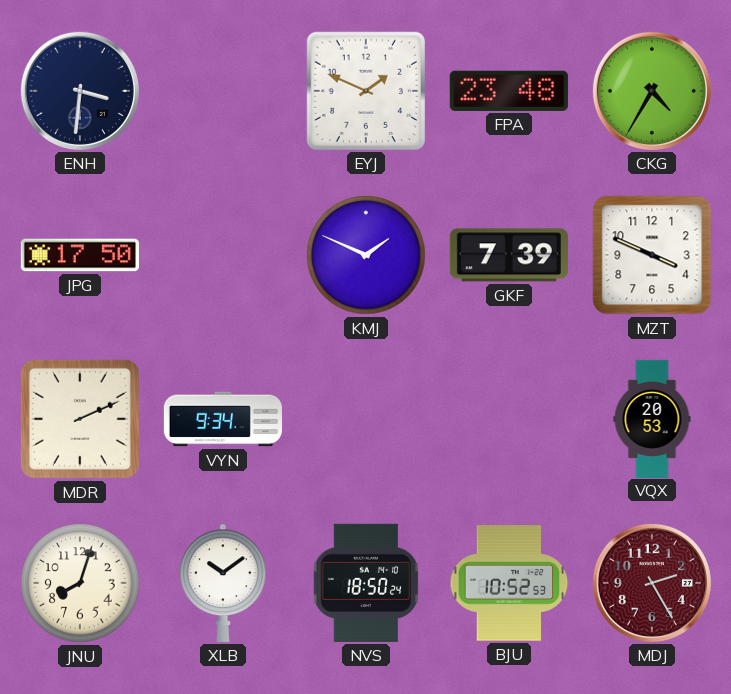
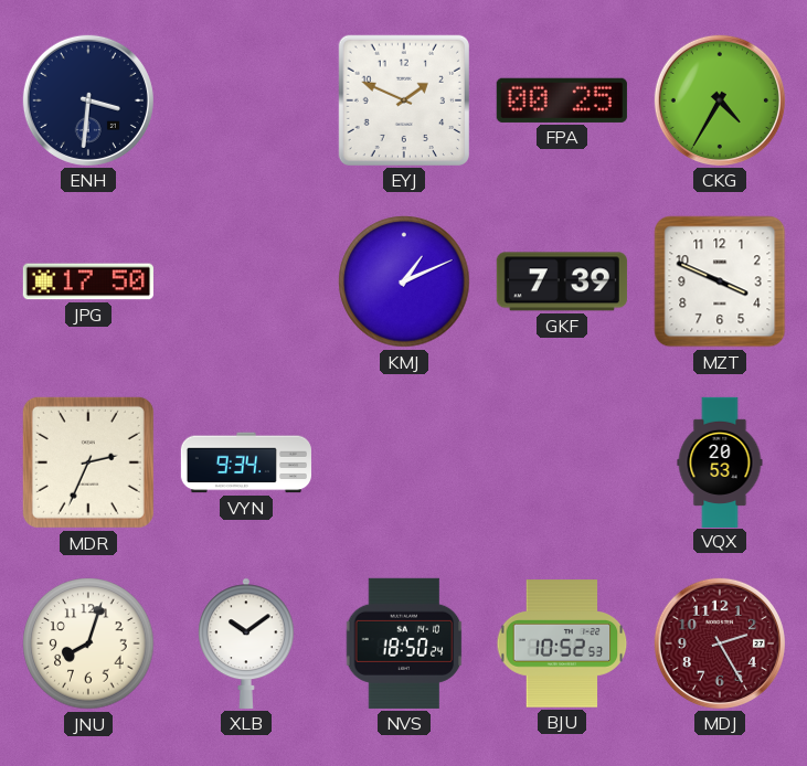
FPA: 23:48 -> 00:25
KMJ: 1:49 -> 1:11
MDR: 2:11 -> 2:34
